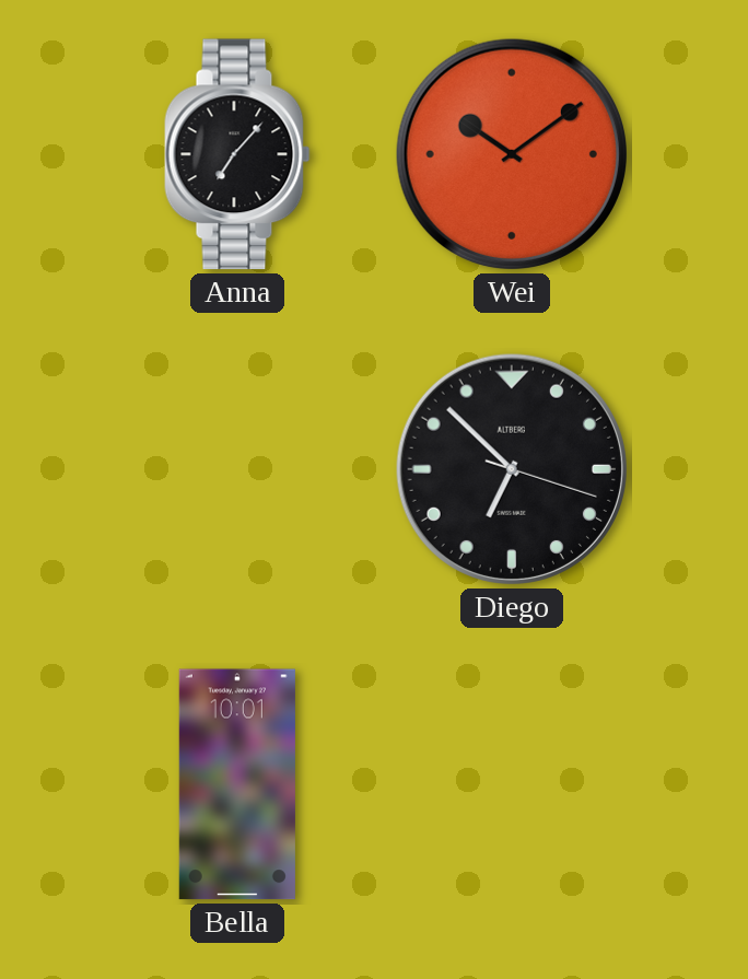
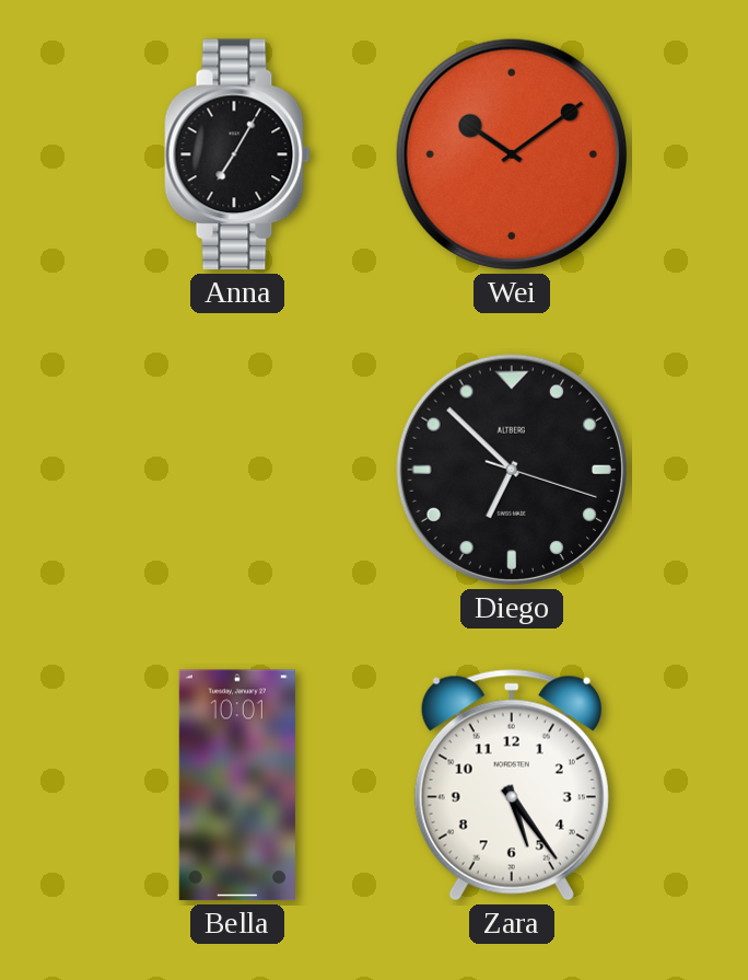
Anna: 7:07 -> 7:05
Zara: none -> 5:24
